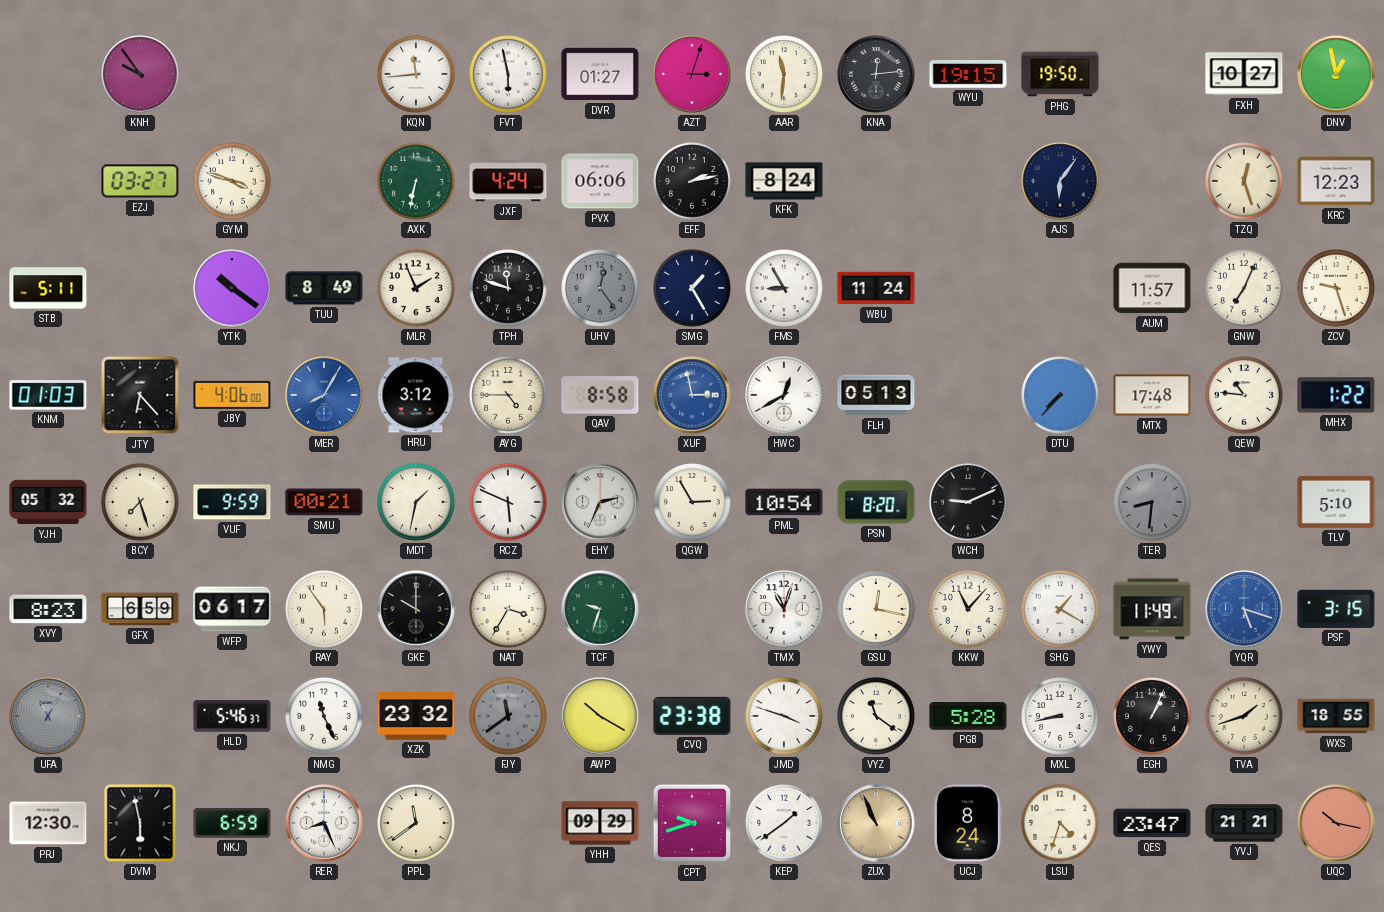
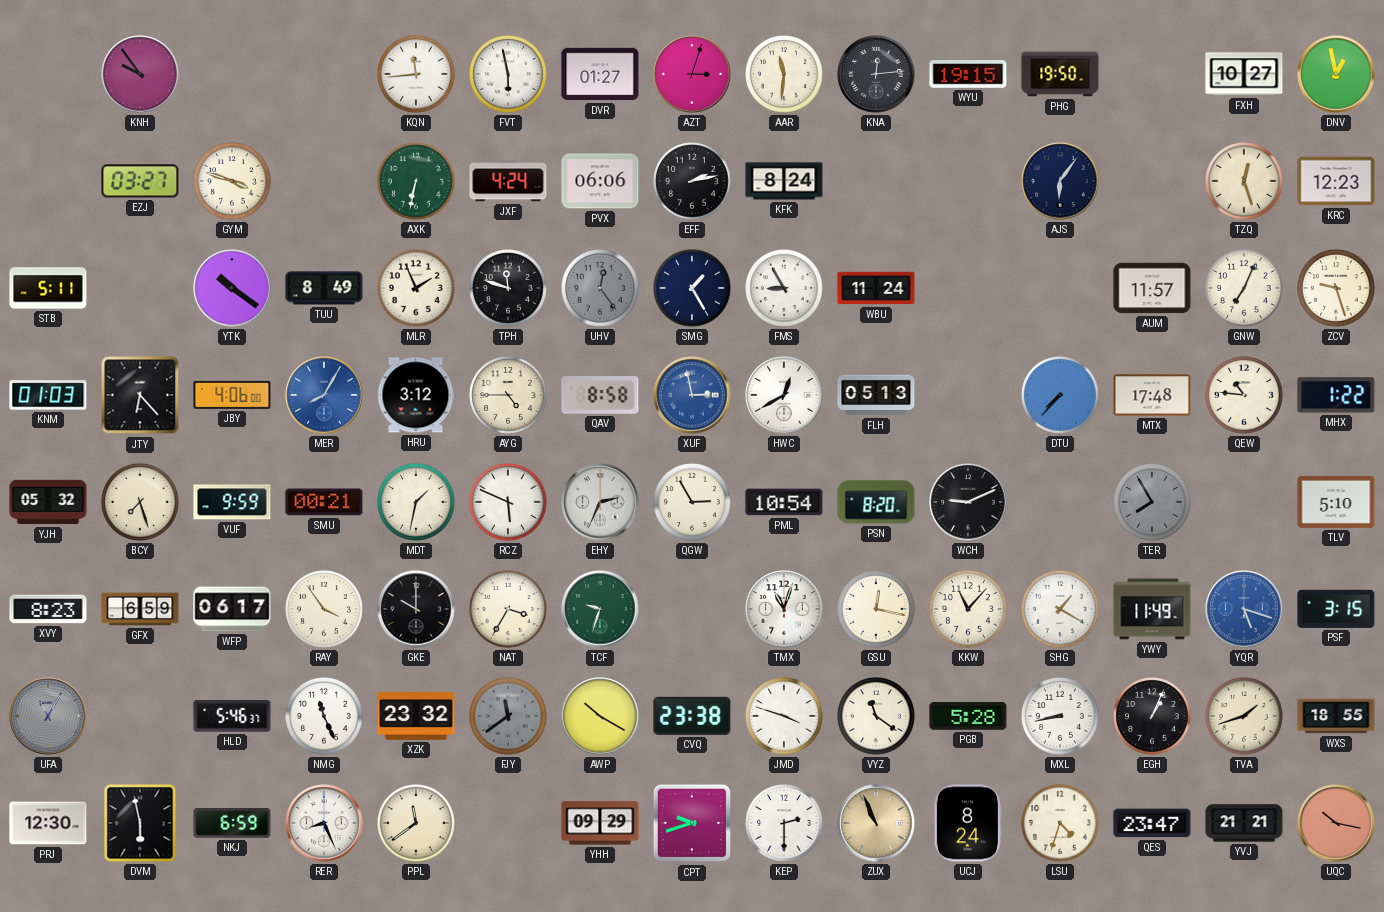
TER: 8:31 -> 7:55
RAY: 5:54 -> 3:54
KEP: 1:39 -> 2:30
